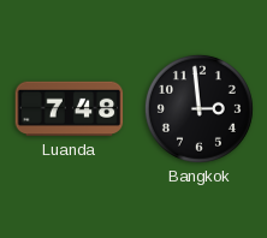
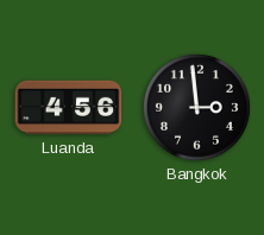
Luanda: 7:48 -> 4:56
